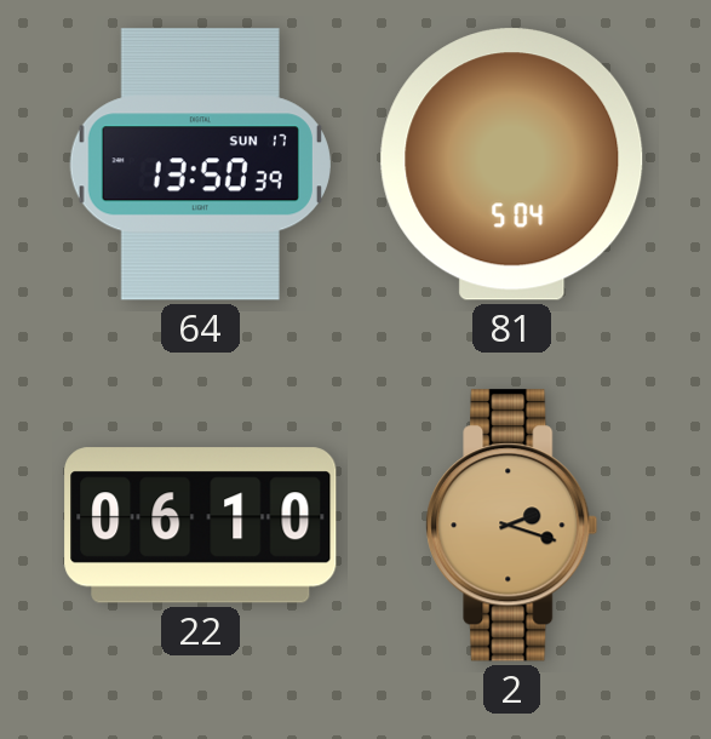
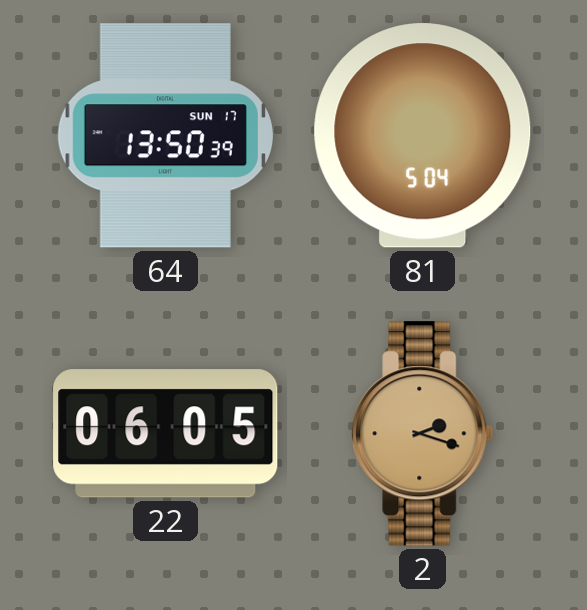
22: 06:10 -> 06:05
